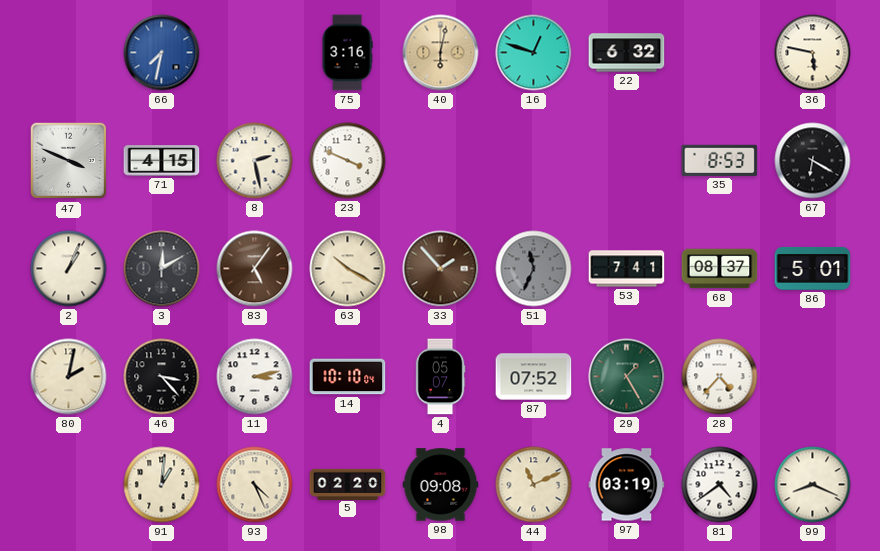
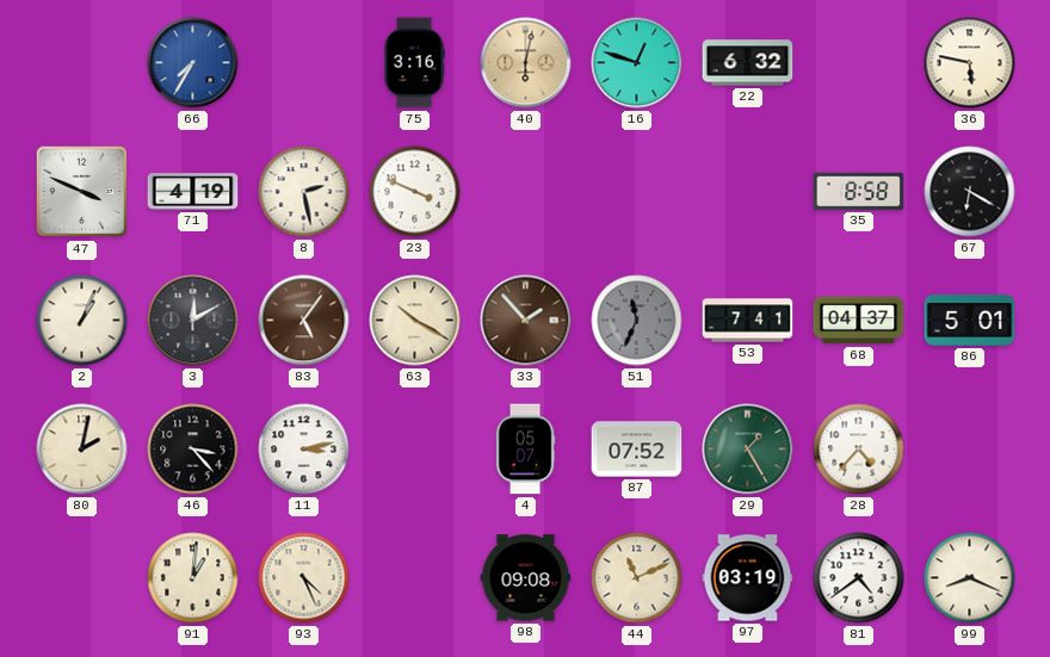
66: 7:32 -> 7:35
71: 4:15 -> 4:19
35: 8:53 -> 8:58
68: 08:37 -> 04:37
14: 10:10 -> none
5: 02:20 -> none
